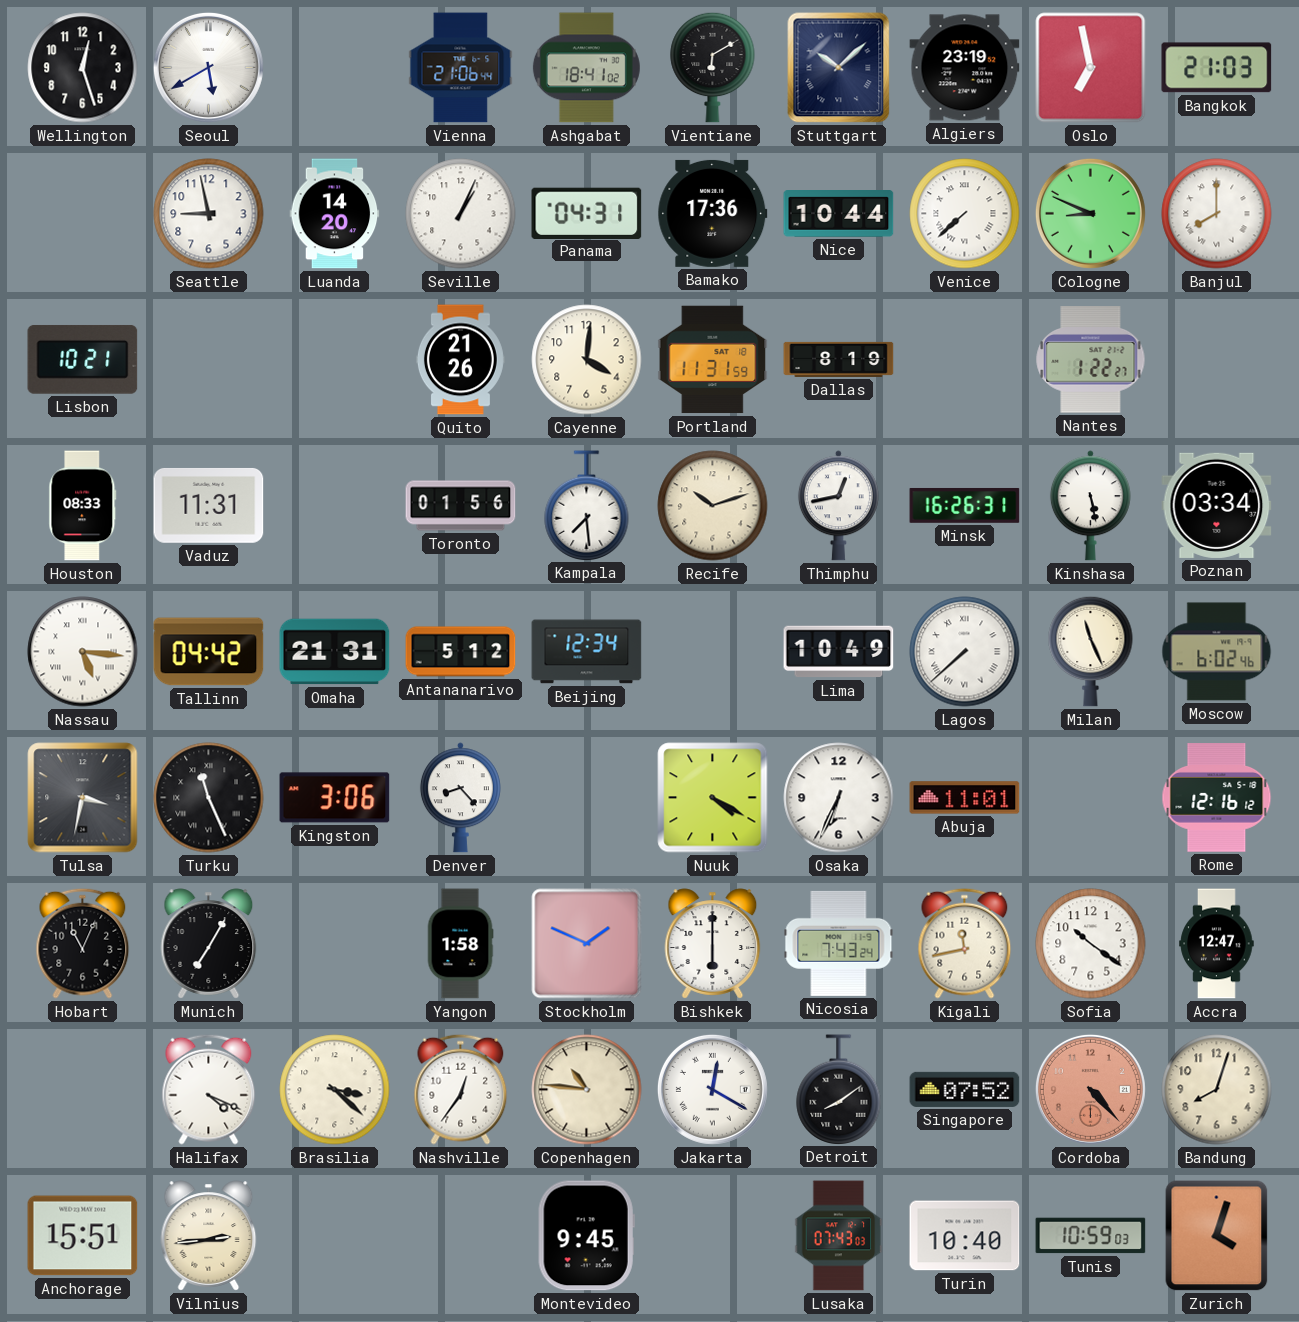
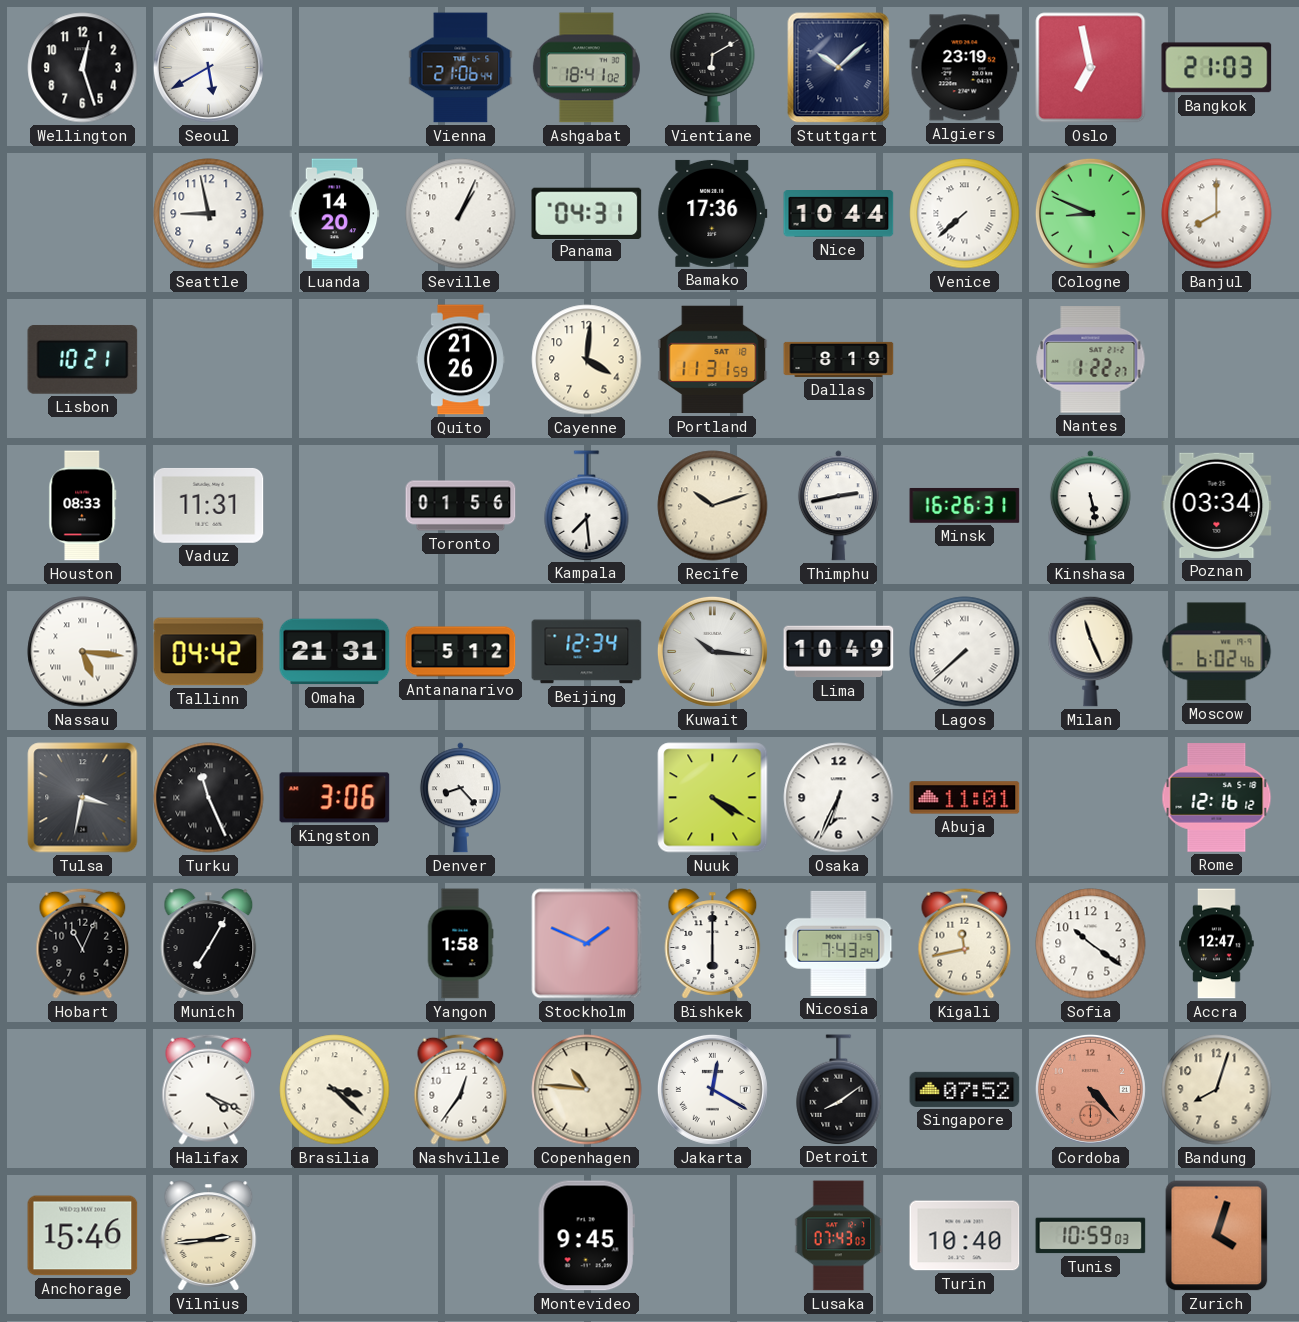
Thimphu: 12:43 -> 2:43
Kuwait: none -> 10:16
Anchorage: 15:51 -> 15:46
